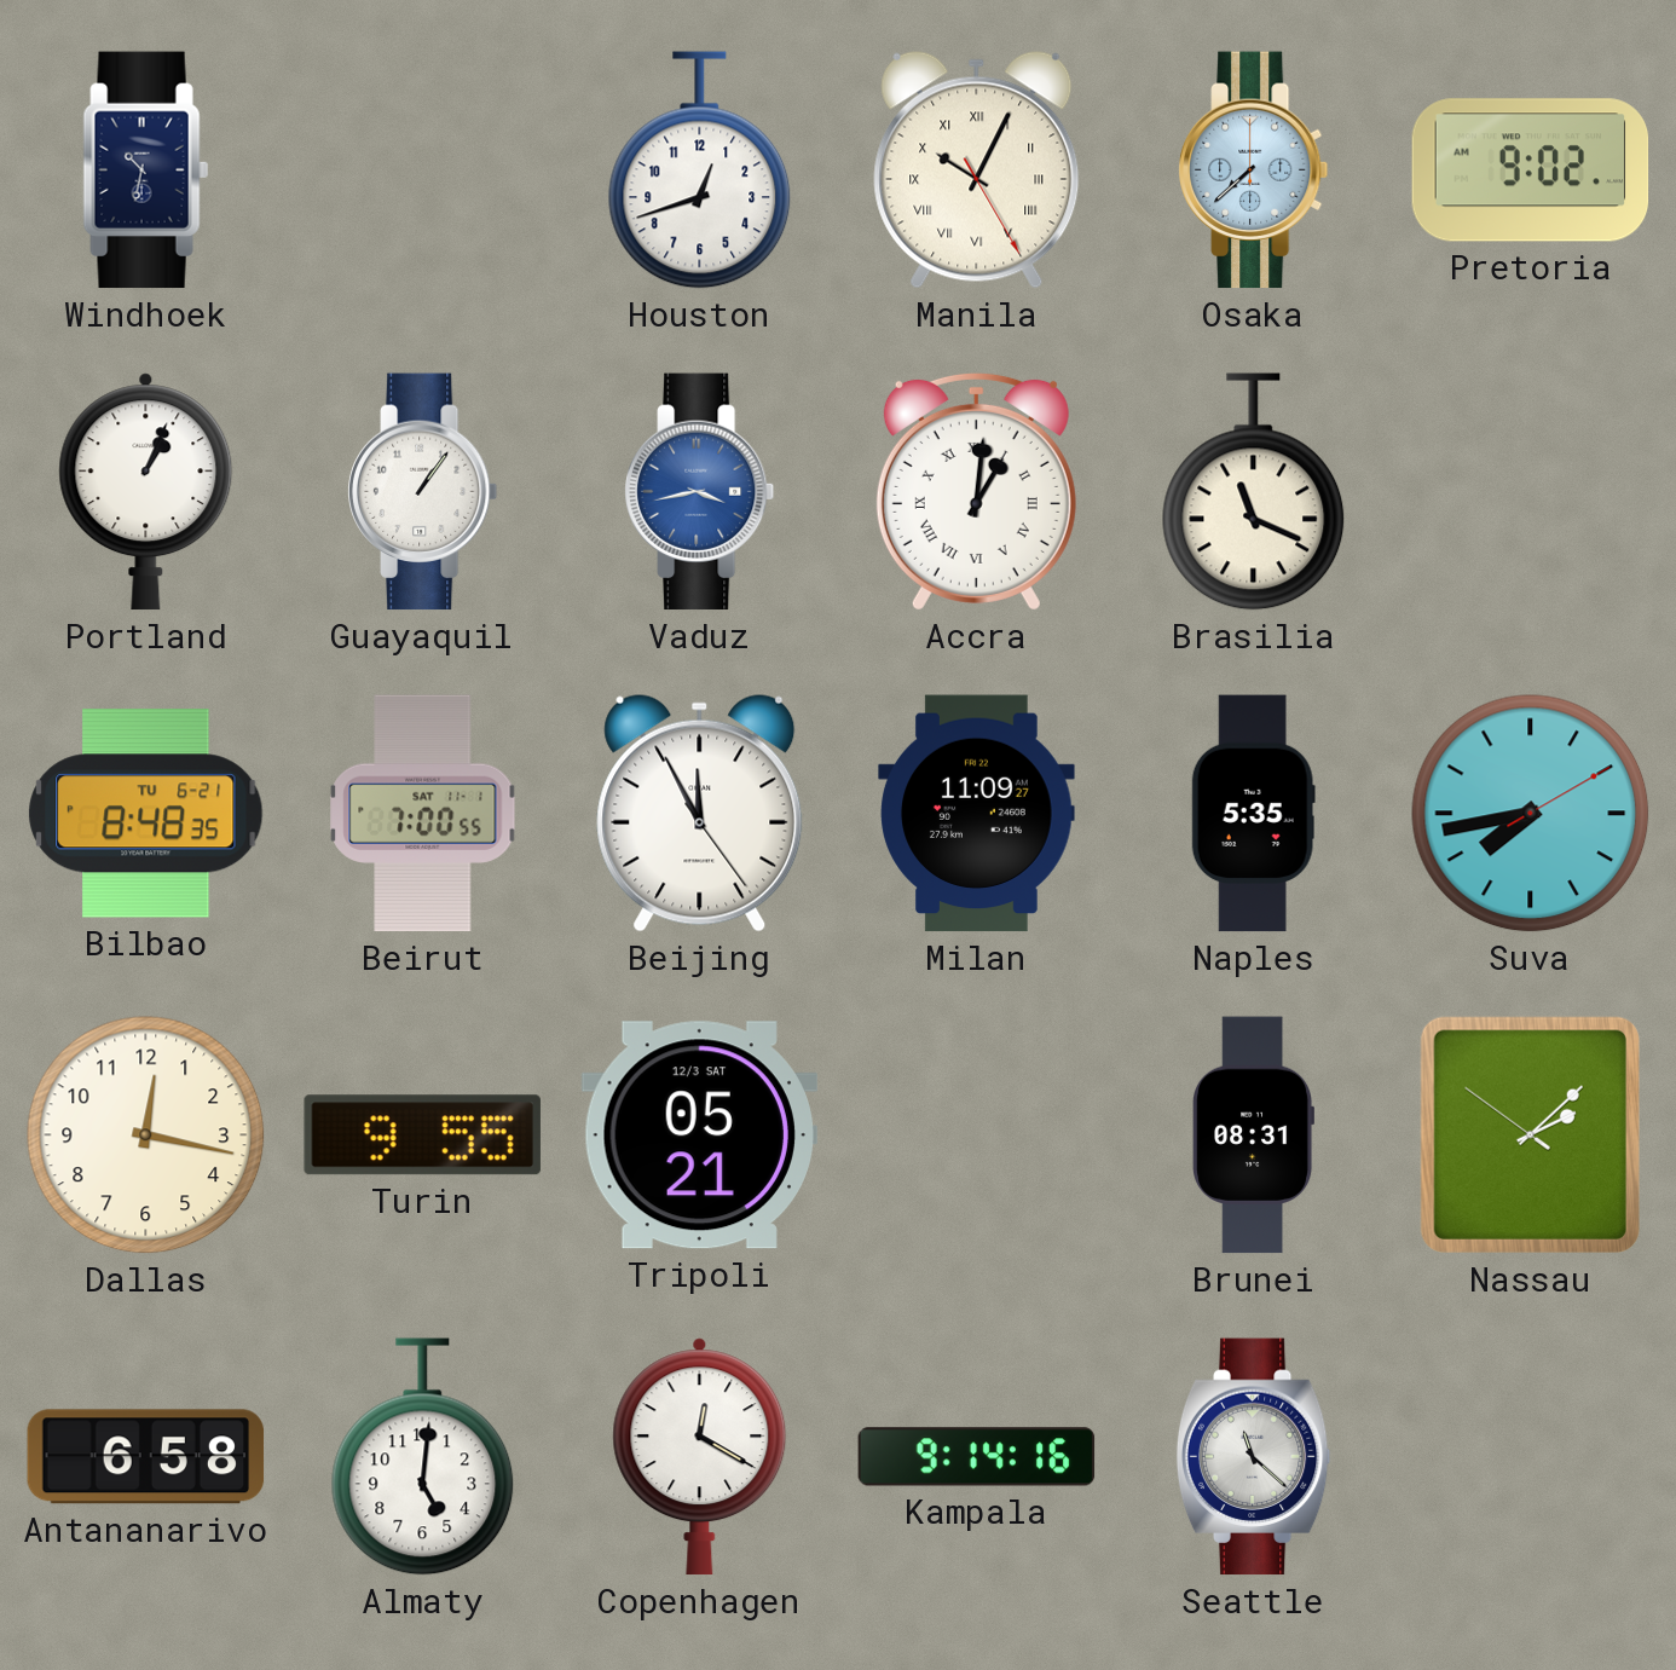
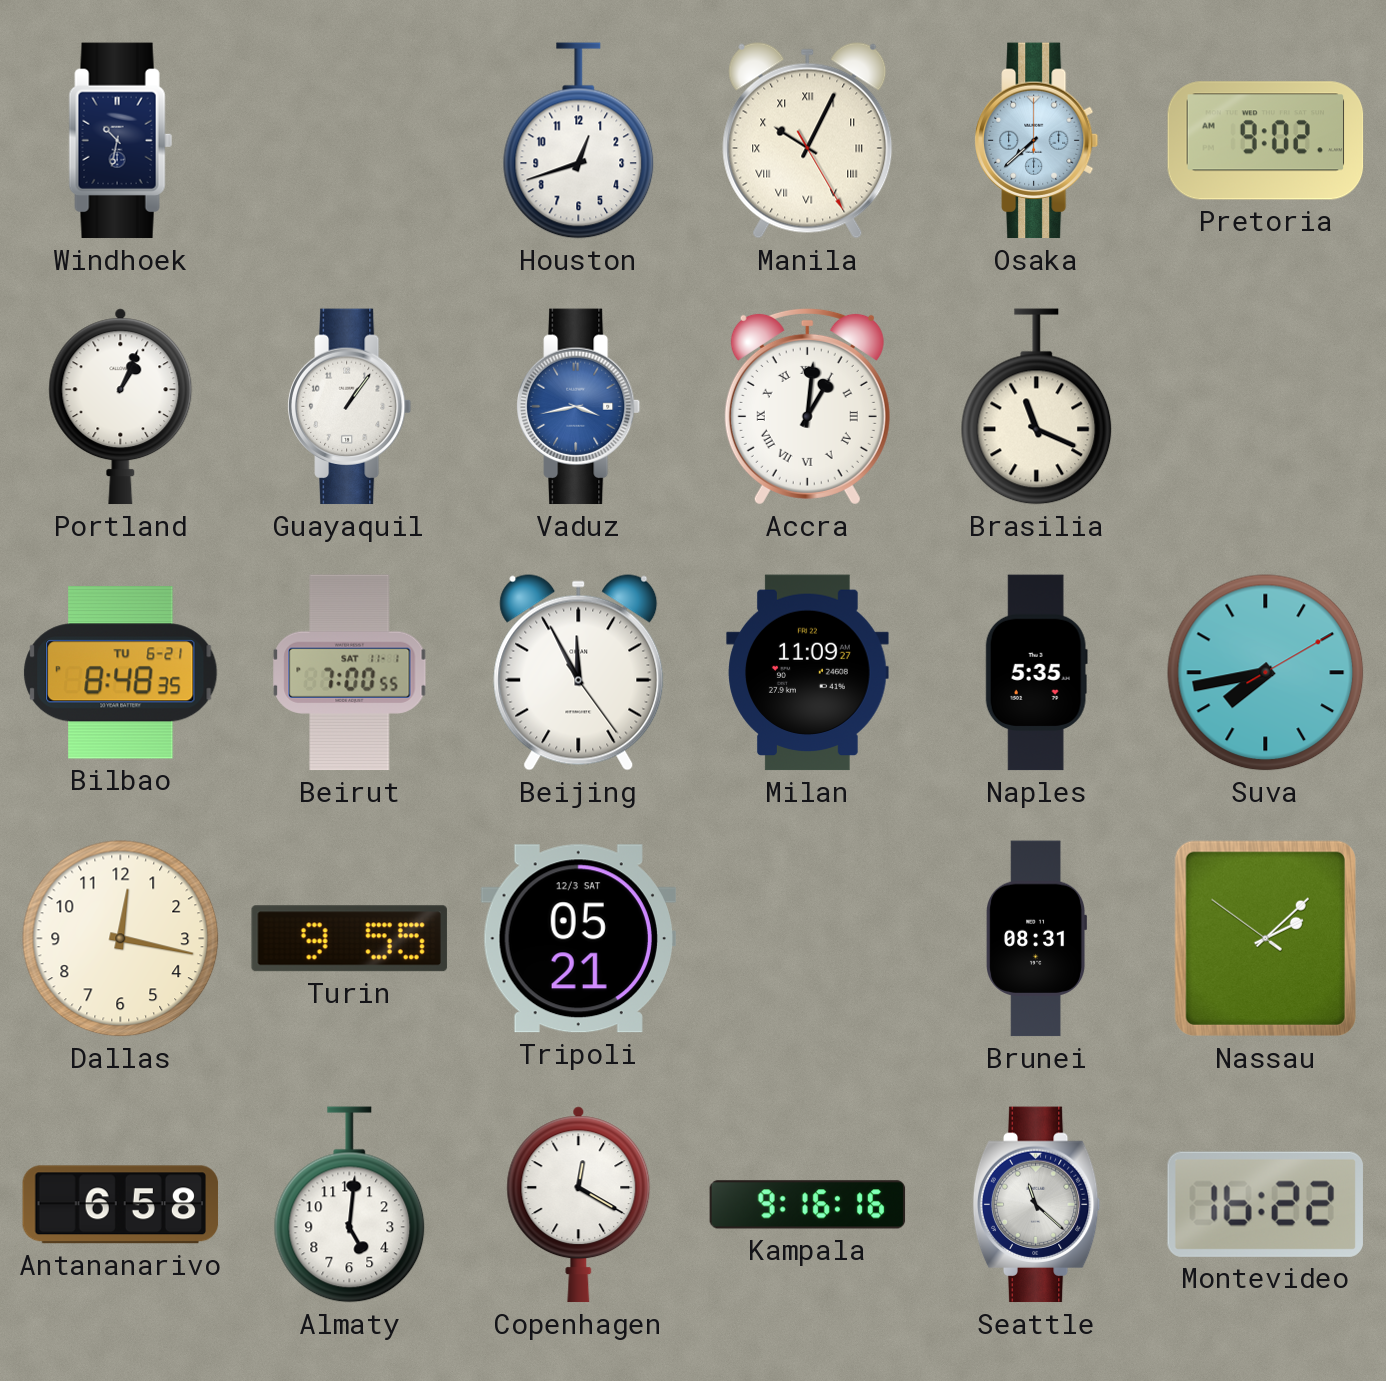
Kampala: 9:14 -> 9:16
Montevideo: none -> 16:22
